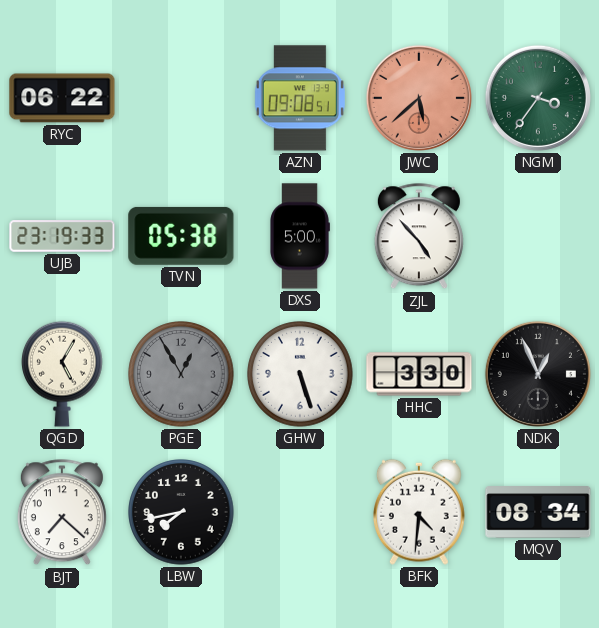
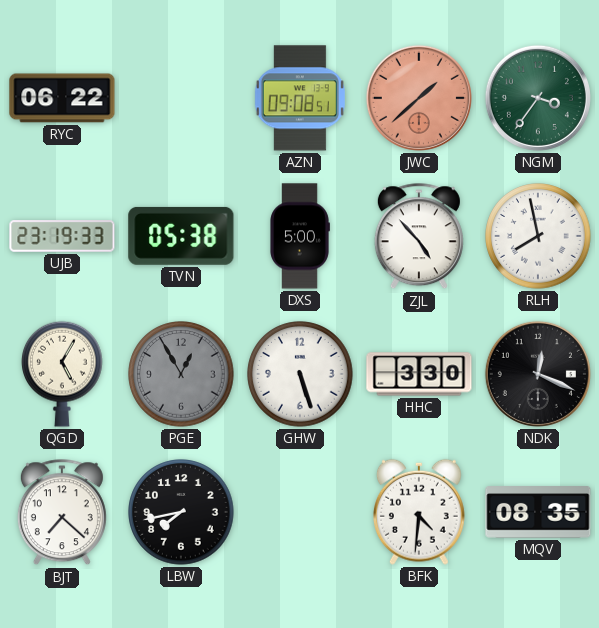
JWC: 5:38 -> 1:38
RLH: none -> 7:58
NDK: 12:56 -> 12:19
MQV: 08:34 -> 08:35
